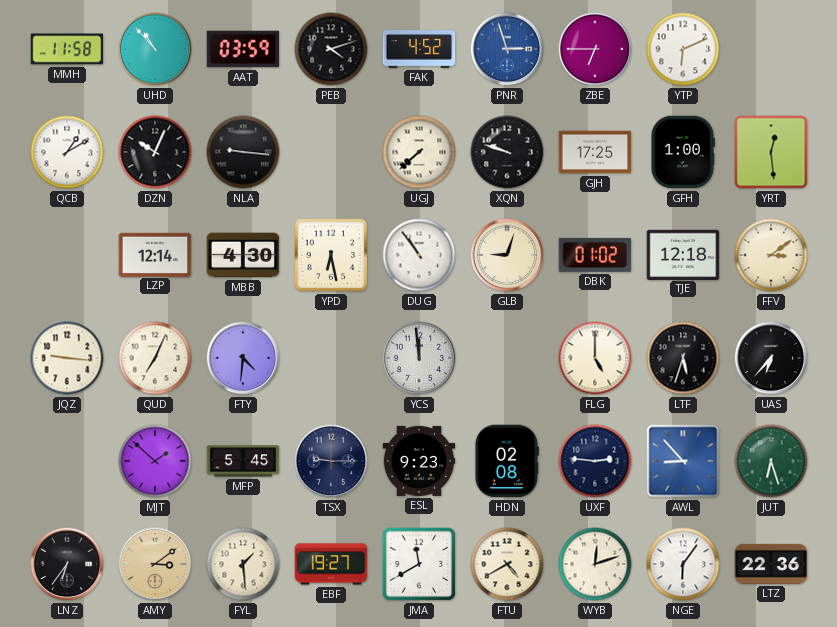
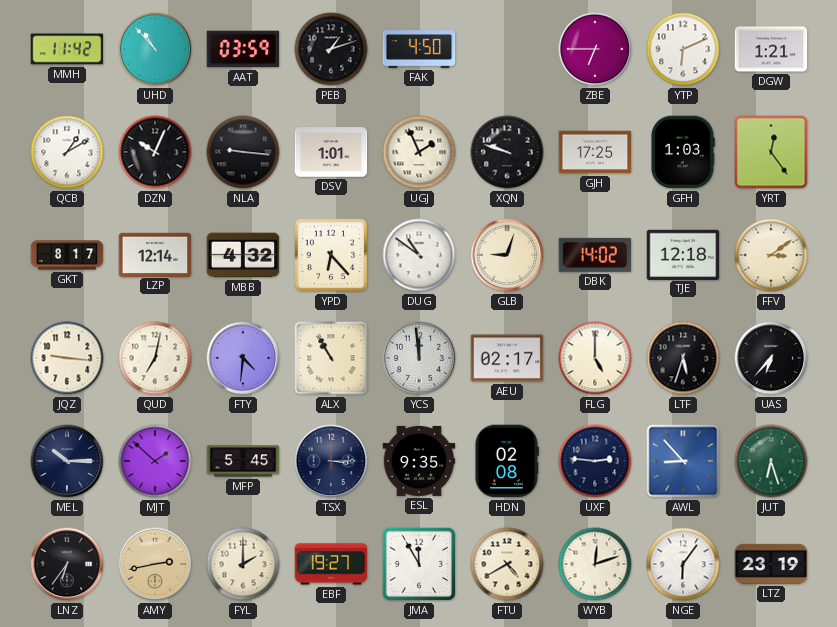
MMH: 11:58 -> 11:42
PEB: 4:12 -> 1:12
FAK: 4:52 -> 4:50
PNR: 2:57 -> none
DGW: none -> 1:21
DSV: none -> 1:01
UGJ: 7:38 -> 1:56
GFH: 1:00 -> 1:03
YRT: 12:29 -> 12:24
GKT: none -> 8:17
MBB: 4:30 -> 4:32
YPD: 6:28 -> 6:23
DUG: 10:54 -> 10:51
DBK: 01:02 -> 14:02
QUD: 7:04 -> 7:02
ALX: none -> 10:55
AEU: none -> 02:17
MEL: none -> 10:15
TSX: 9:15 -> 3:15
ESL: 9:23 -> 9:35
AMY: 3:09 -> 2:43
FYL: 1:29 -> 2:00
JMA: 11:40 -> 11:55
LTZ: 22:36 -> 23:19
